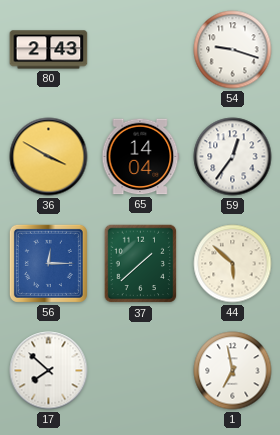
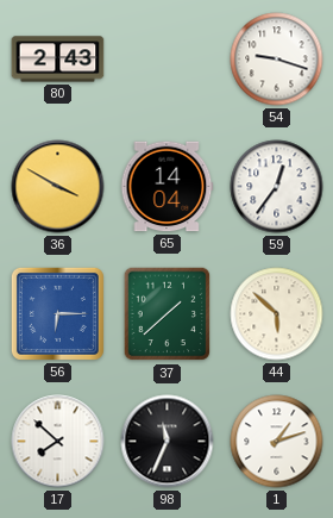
56: 12:15 -> 6:15
98: none -> 11:34
1: 6:58 -> 1:12
